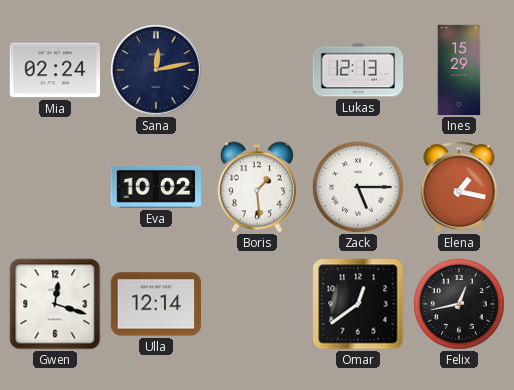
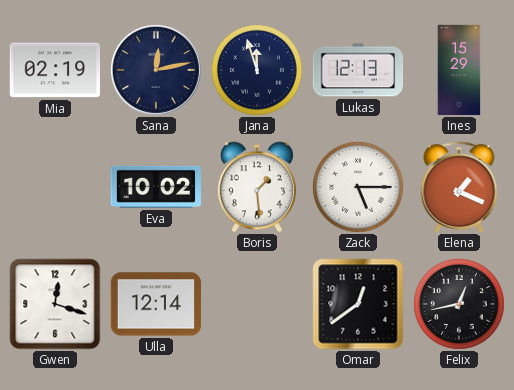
Mia: 02:24 -> 02:19
Jana: none -> 11:57
Elena: 1:17 -> 1:19
